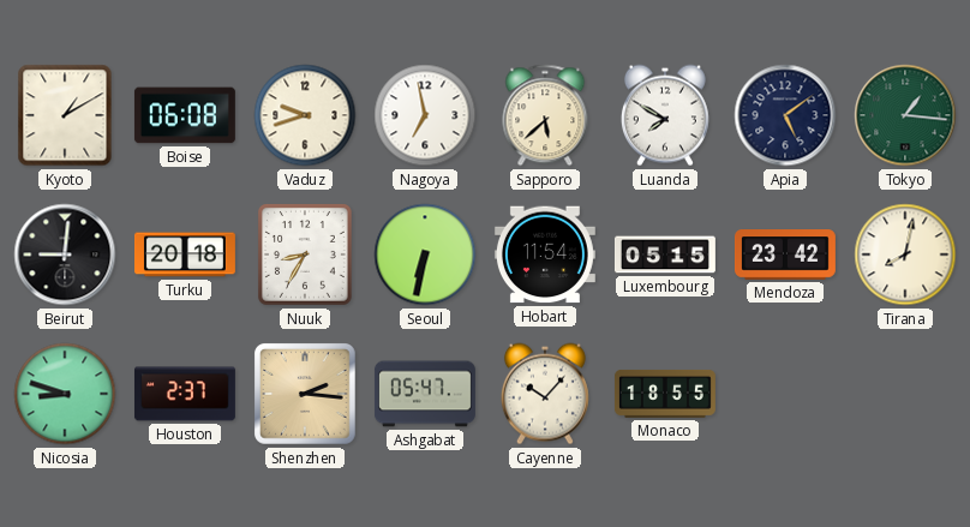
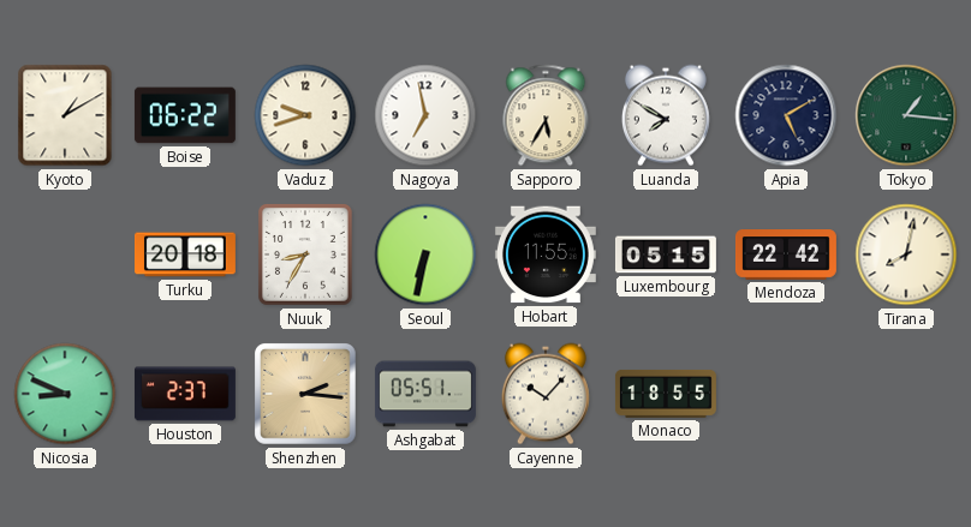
Boise: 06:08 -> 06:22
Sapporo: 5:38 -> 5:35
Apia: 5:09 -> 5:10
Beirut: 9:01 -> none
Hobart: 11:54 -> 11:55
Mendoza: 23:42 -> 22:42
Nicosia: 8:48 -> 8:49
Ashgabat: 05:47 -> 05:51
